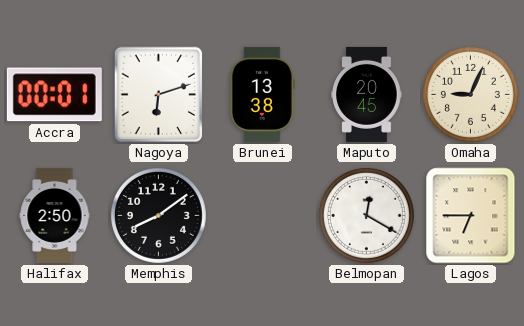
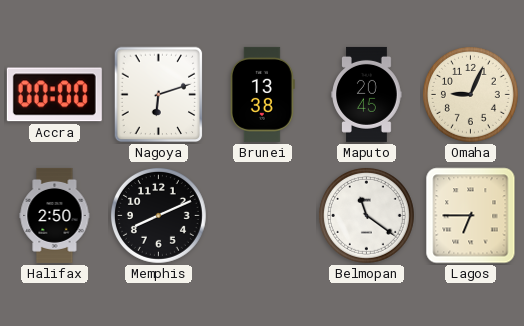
Accra: 00:01 -> 00:00
Memphis: 8:09 -> 8:11
Belmopan: 12:20 -> 11:21
